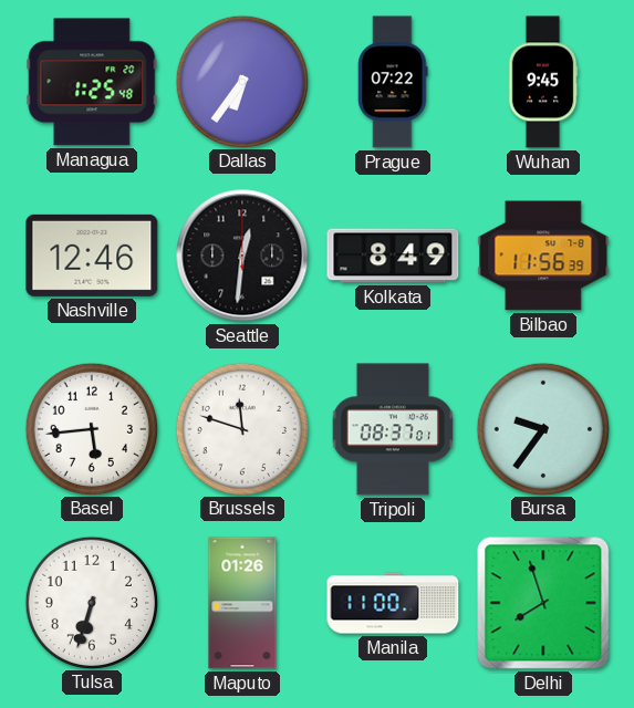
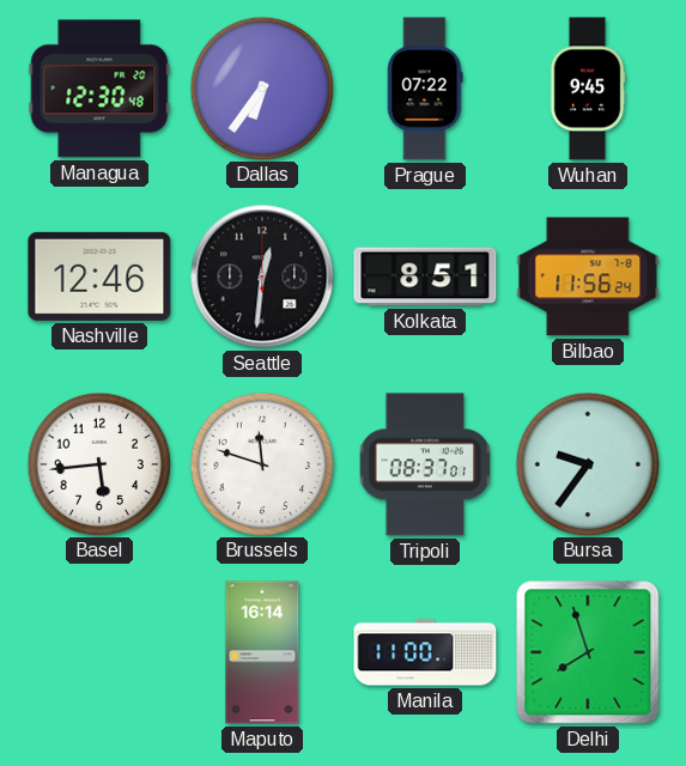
Managua: 1:25 -> 12:30
Kolkata: 8:49 -> 8:51
Bilbao: 11:56:39 -> 11:56:24
Tulsa: 6:33 -> none
Maputo: 01:26 -> 16:14
